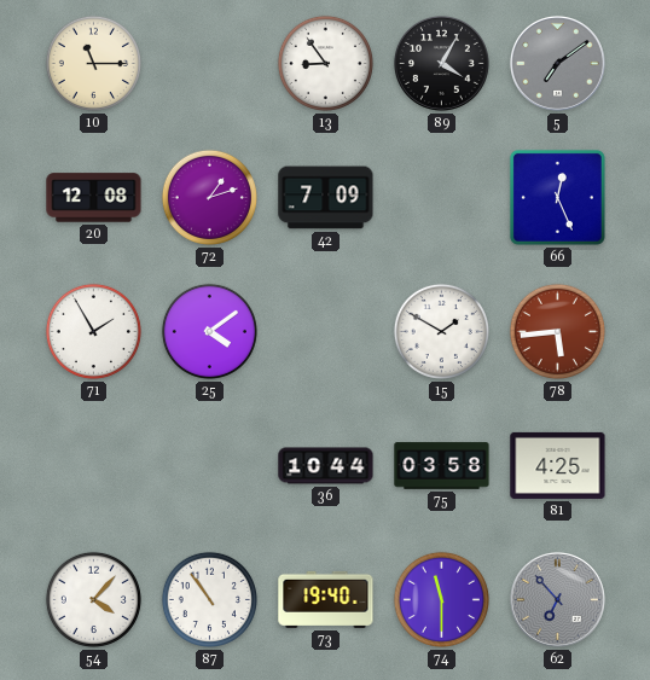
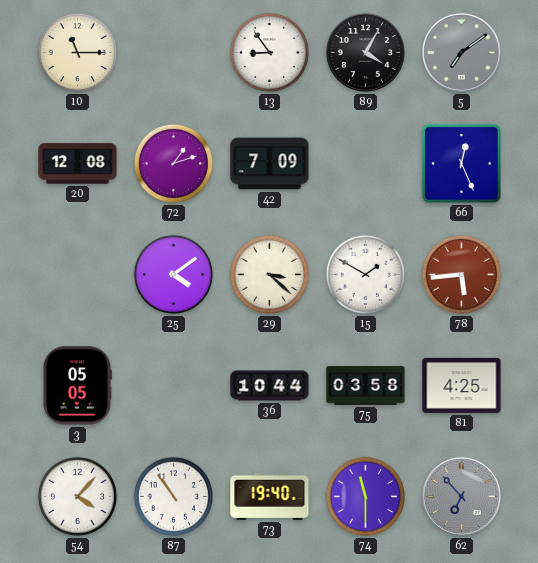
71: 1:55 -> none
29: none -> 3:22
3: none -> 05:05
